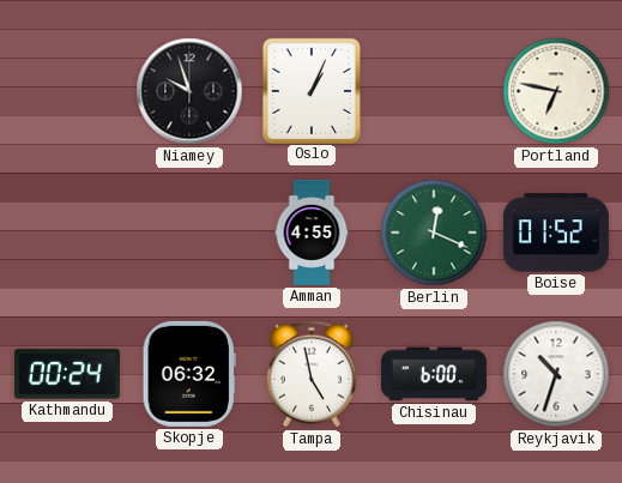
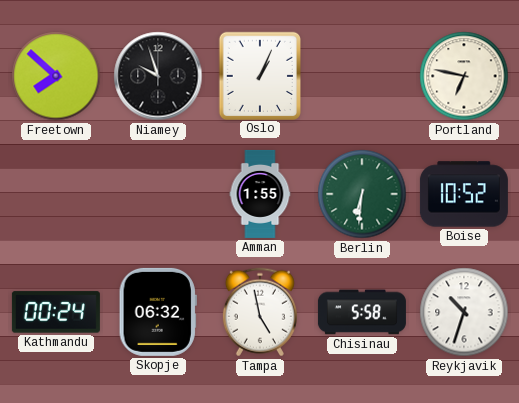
Freetown: none -> 7:52
Amman: 4:55 -> 1:55
Berlin: 12:19 -> 6:31
Boise: 01:52 -> 10:52
Chisinau: 6:00 -> 5:58
